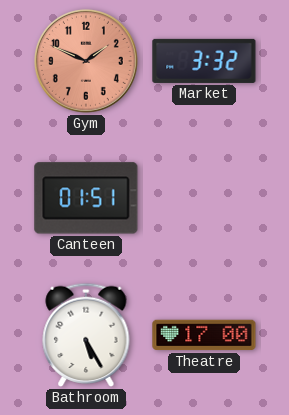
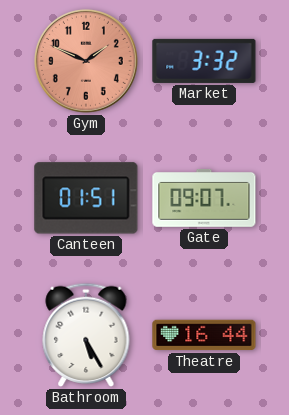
Gate: none -> 09:07
Theatre: 17:00 -> 16:44
